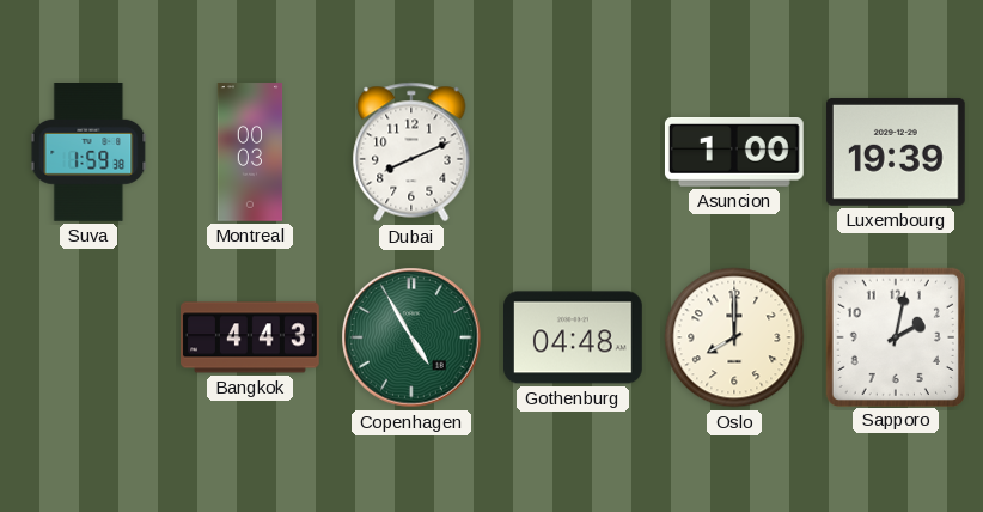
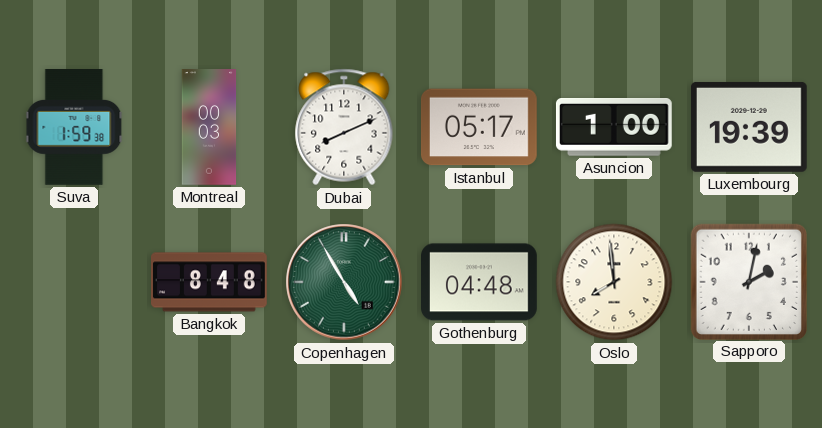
Istanbul: none -> 05:17
Bangkok: 4:43 -> 8:48
Oslo: 8:00 -> 7:59
